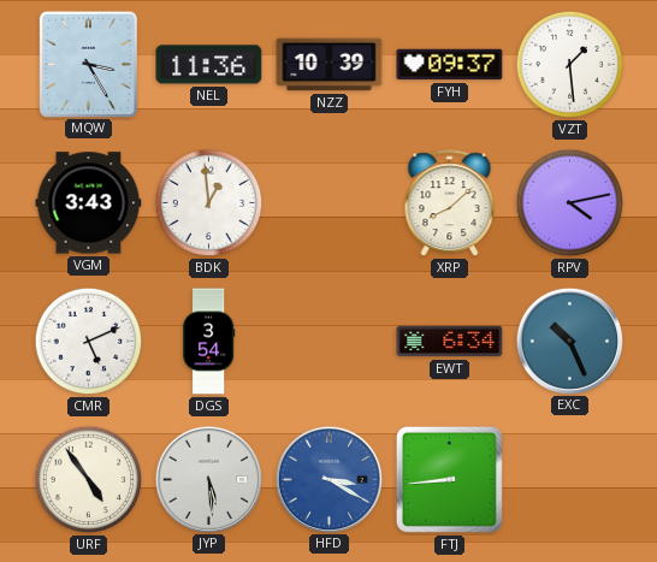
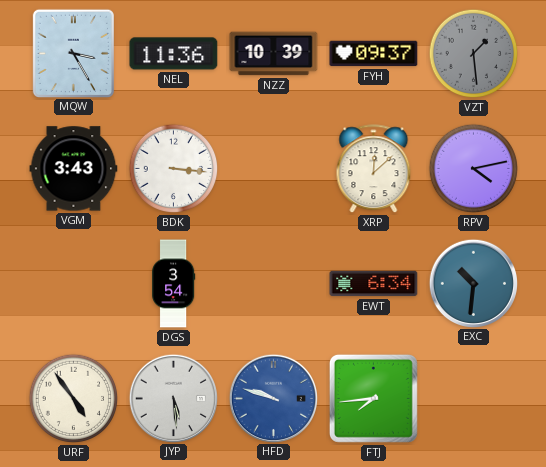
VZT dial: white -> grey
BDK: 12:59 -> 3:16
XRP: 8:08 -> 12:08
CMR: 5:11 -> none
EXC: 10:26 -> 10:31
HFD: 3:20 -> 9:48
FTJ: 8:44 -> 7:44
